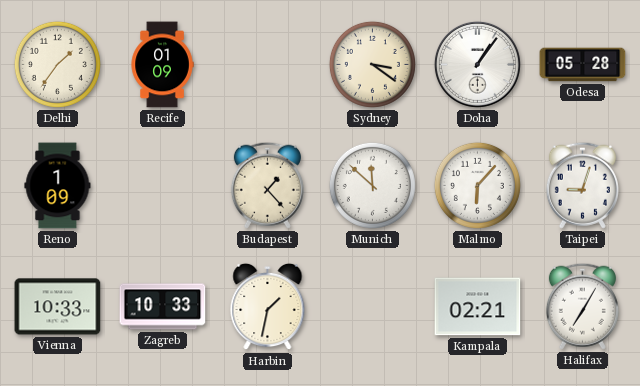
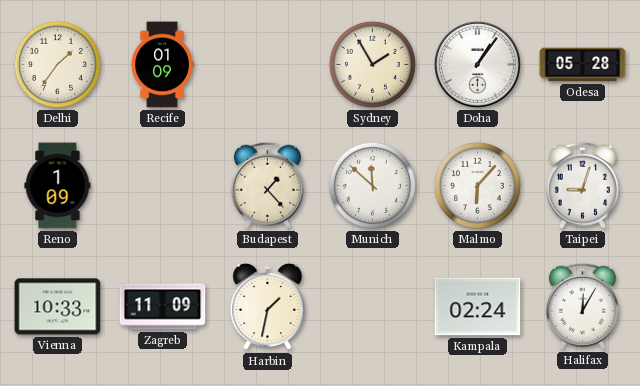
Sydney: 3:21 -> 1:55
Zagreb: 10:33 -> 11:09
Kampala: 02:21 -> 02:24
Halifax: 7:05 -> 12:05
